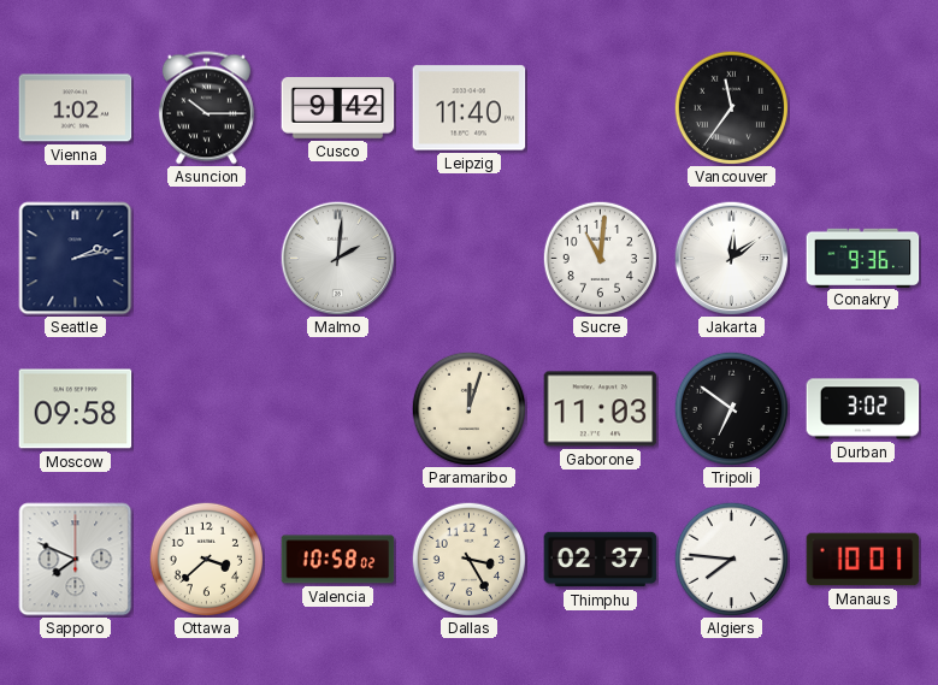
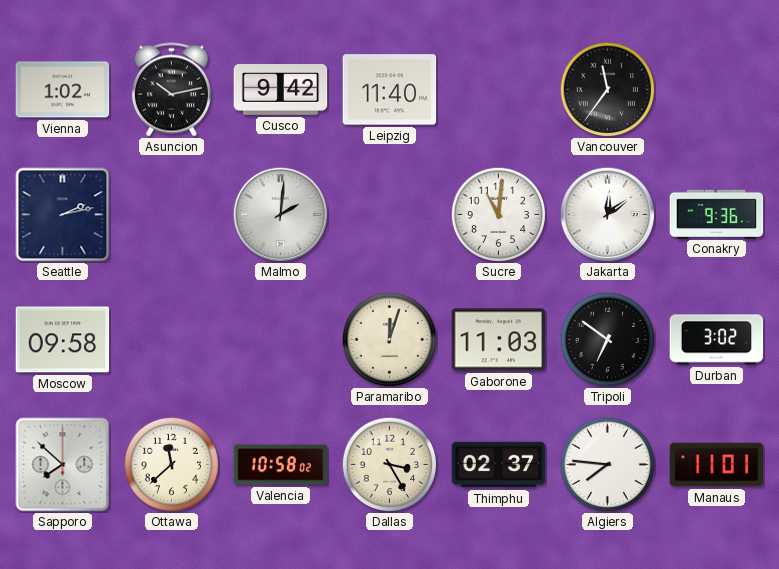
Asuncion: 10:15 -> 10:13
Sapporo: 7:49 -> 7:52
Ottawa: 3:38 -> 11:38
Manaus: 10:01 -> 11:01
